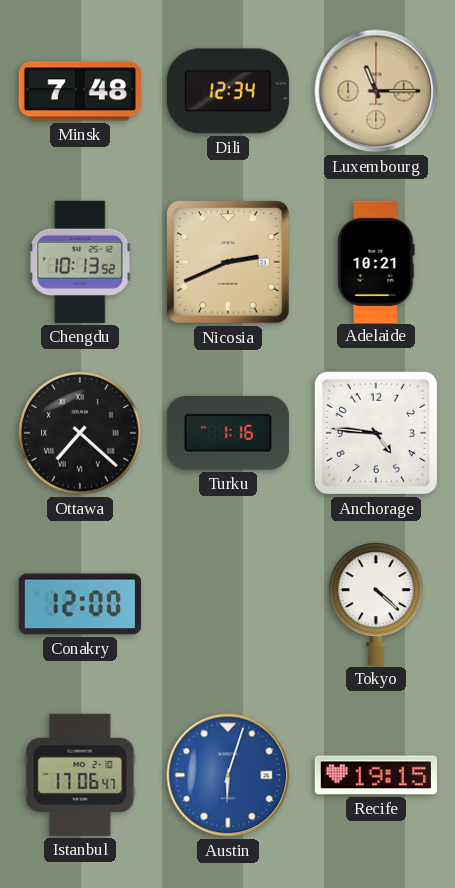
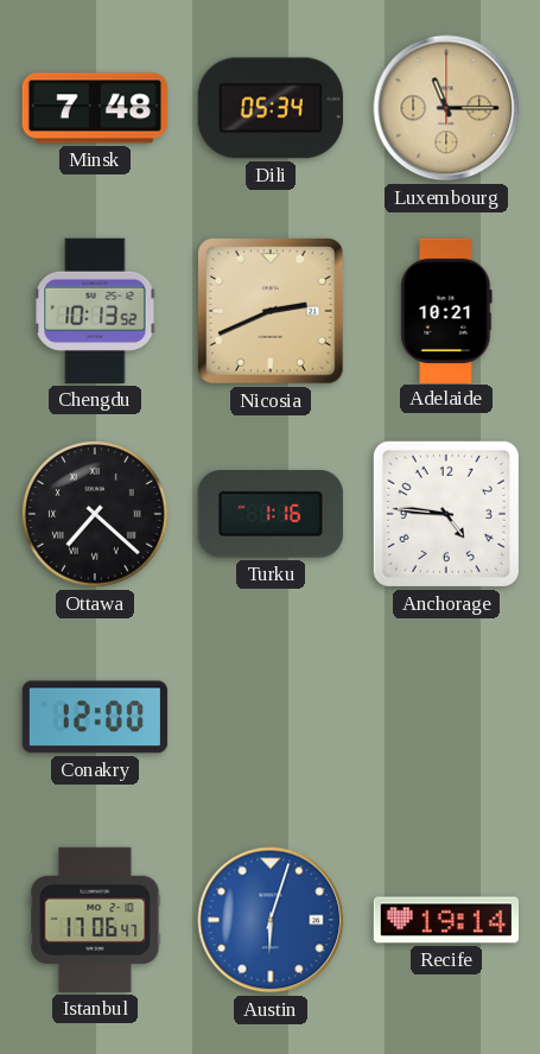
Dili: 12:34 -> 05:34
Tokyo: 4:22 -> none
Recife: 19:15 -> 19:14
